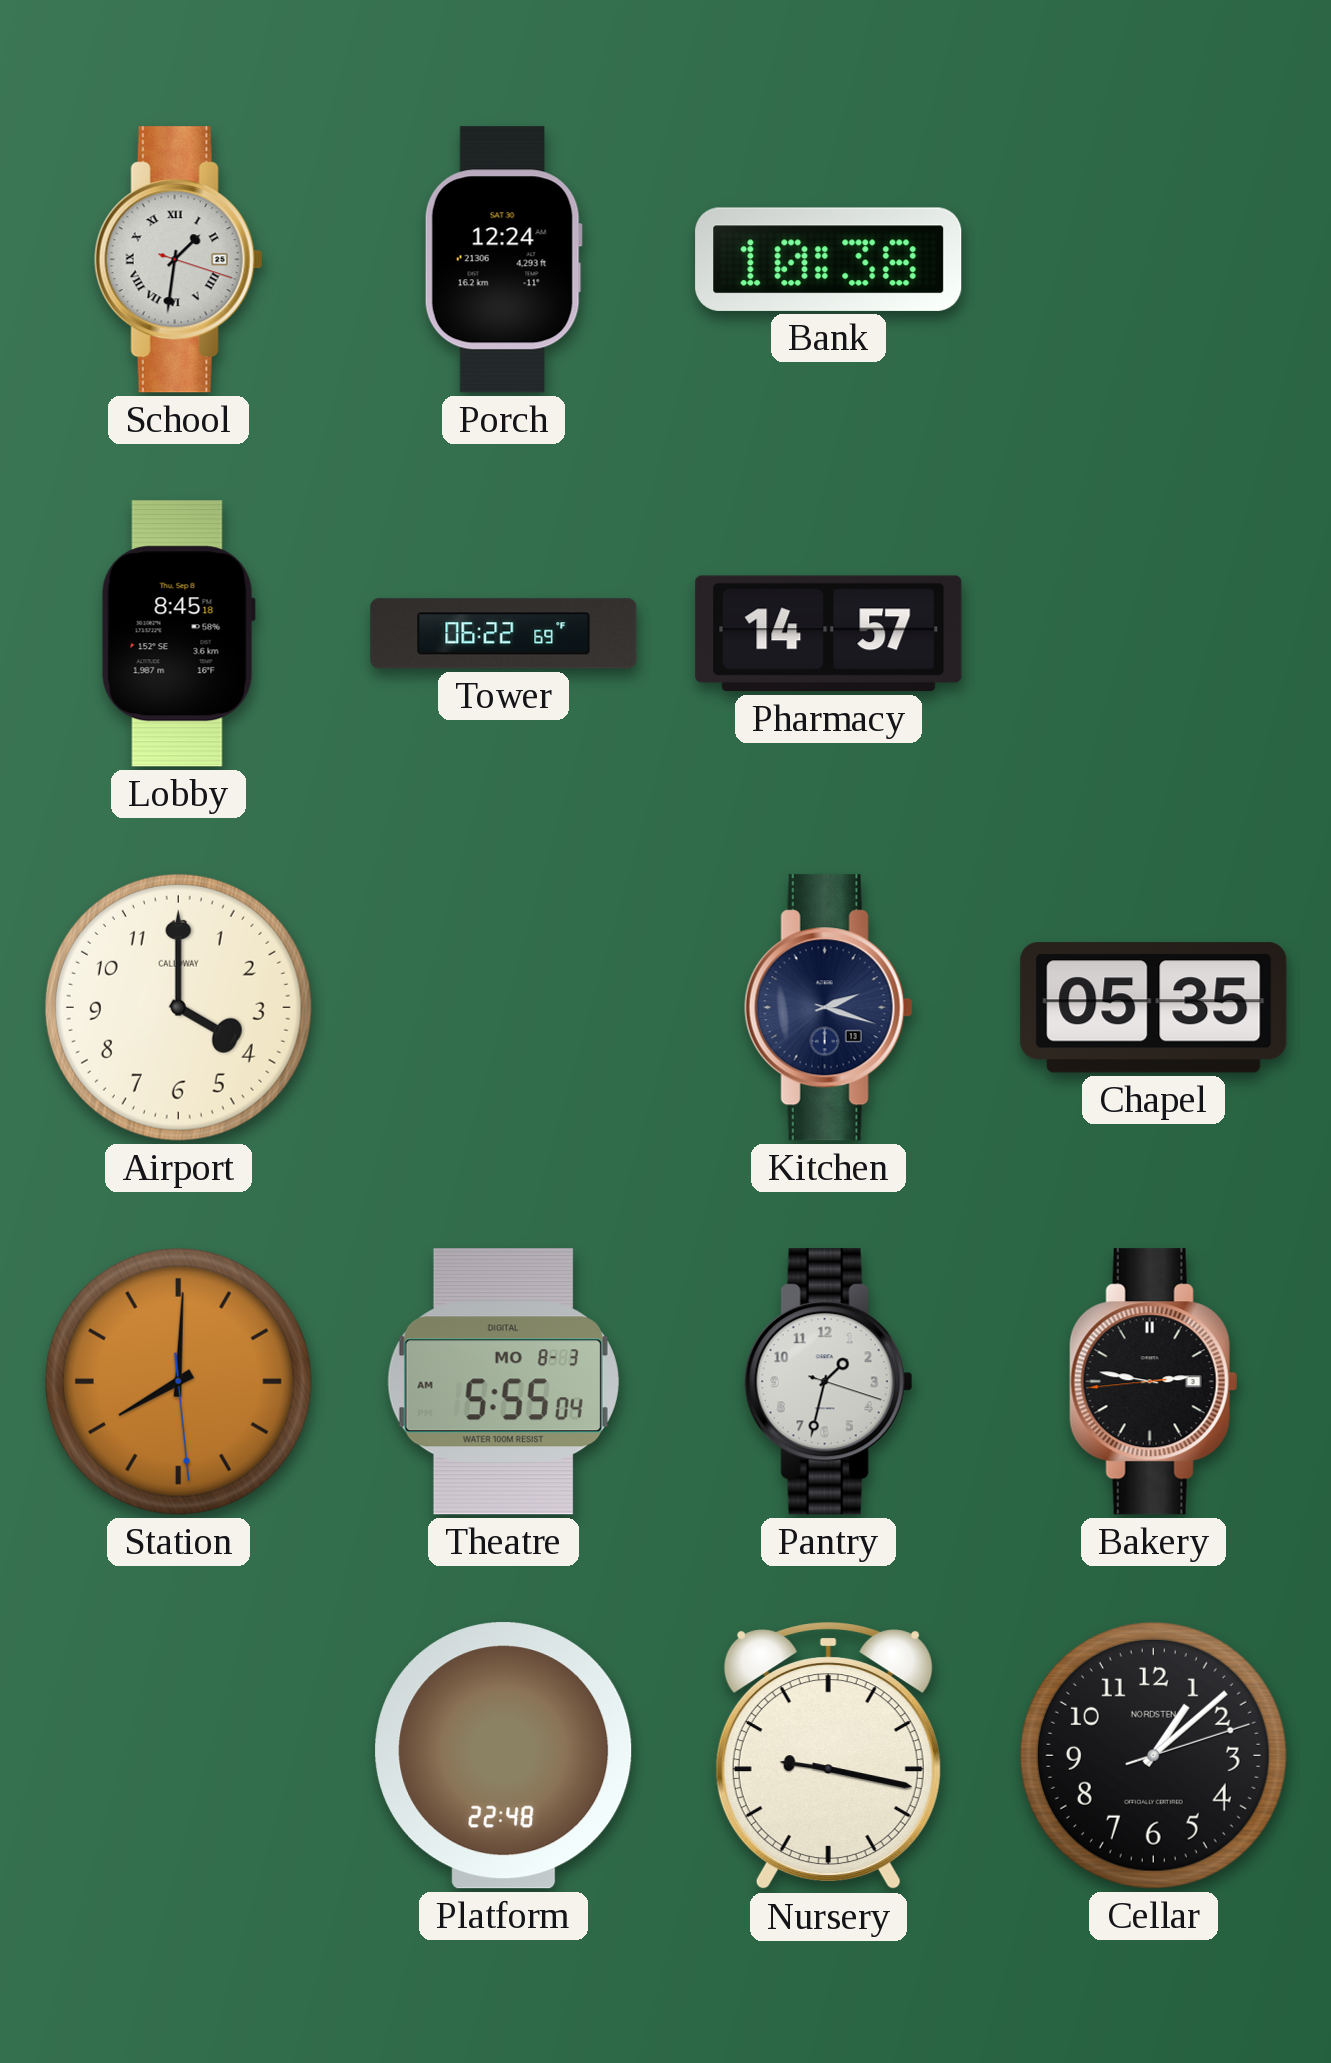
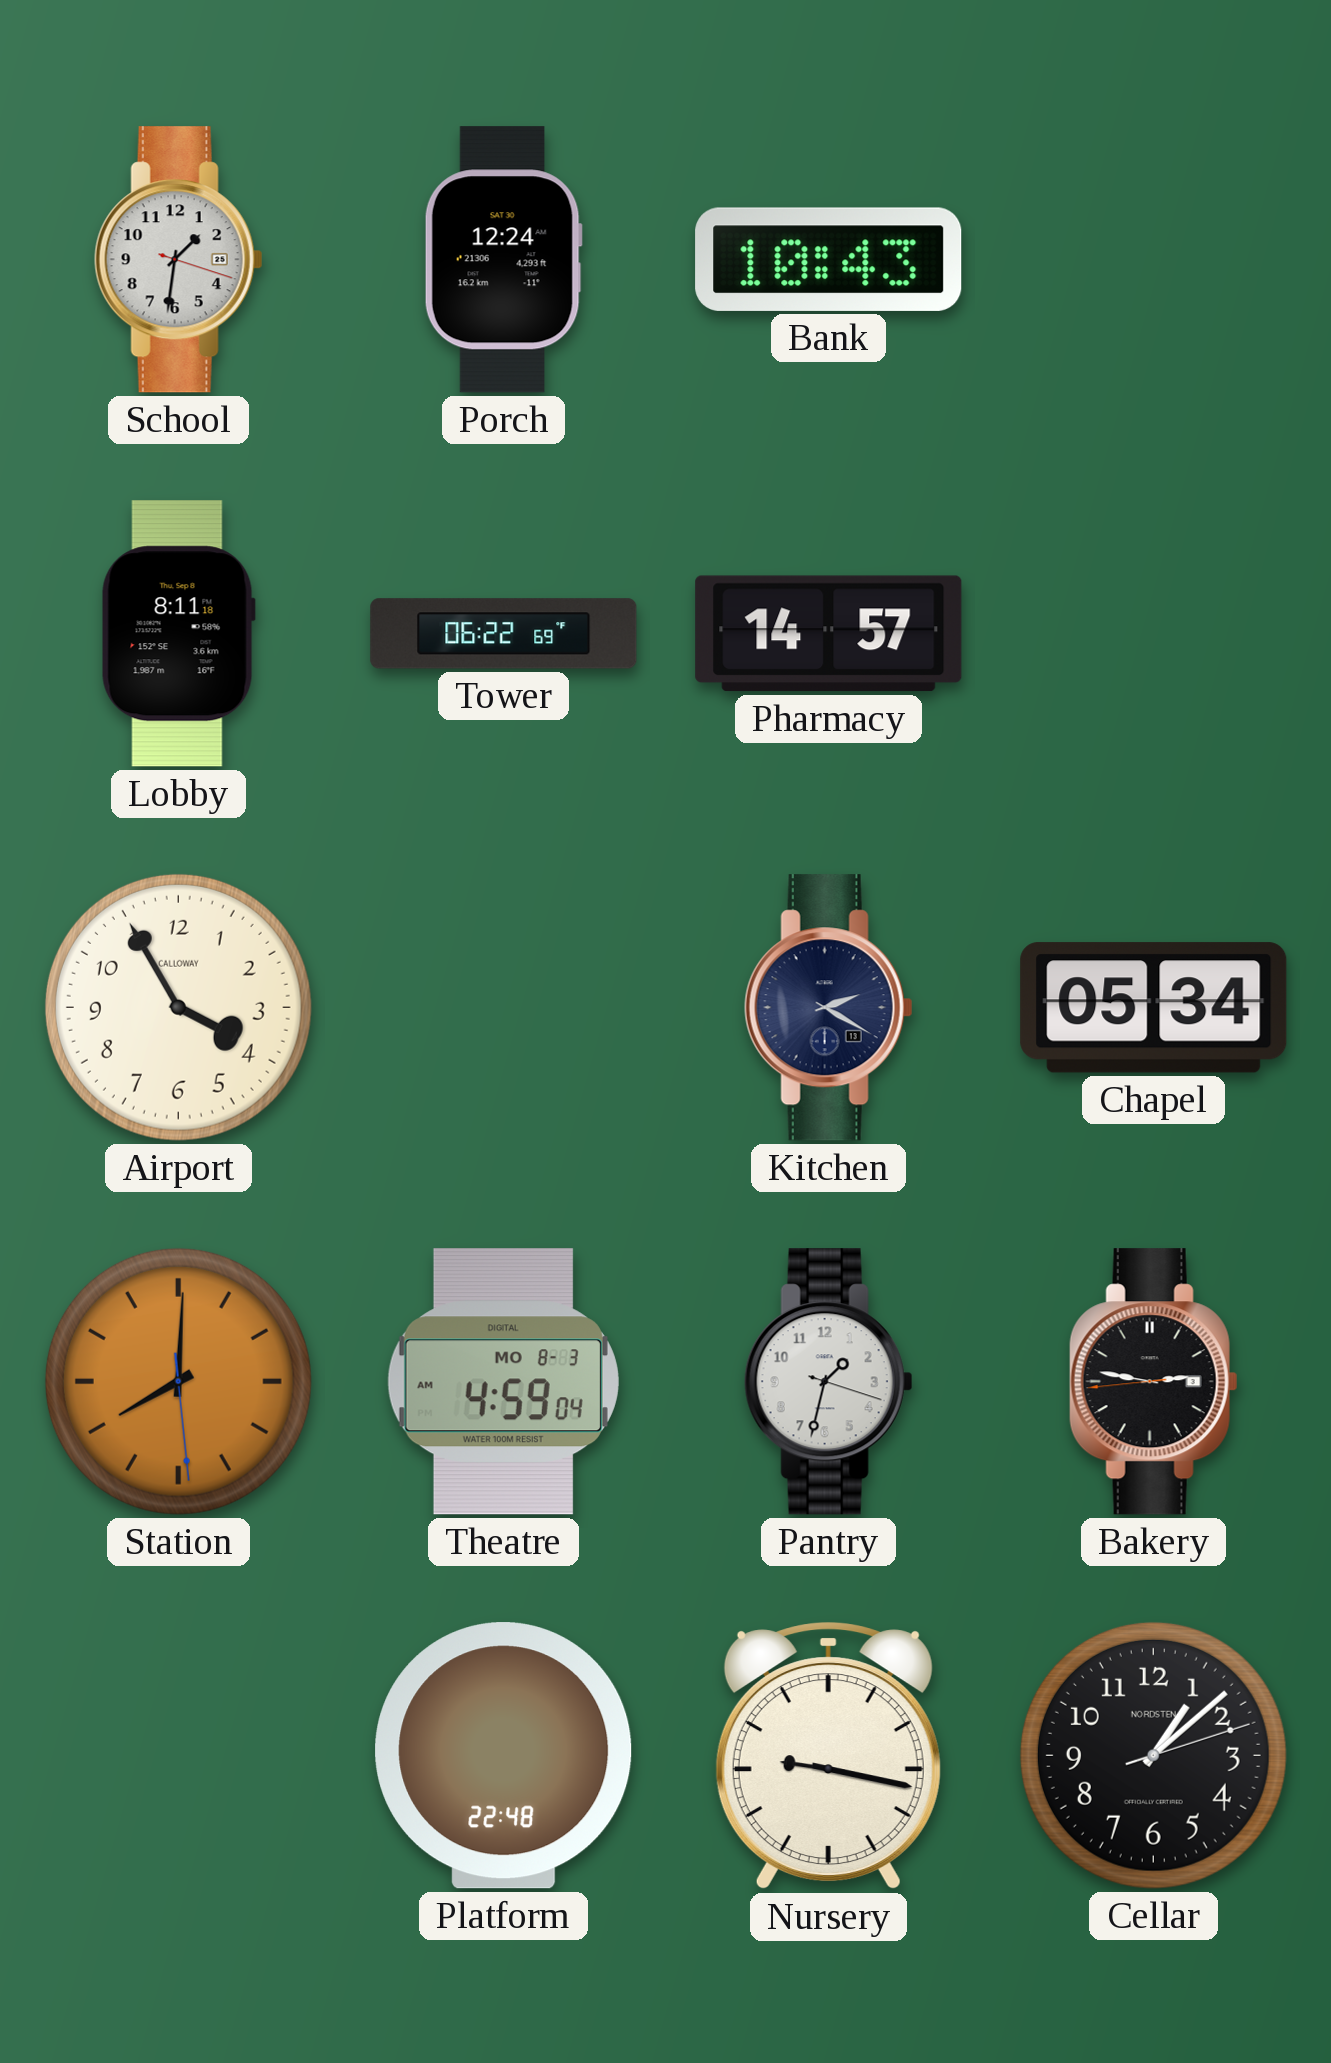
School numerals: Roman -> Arabic
Bank: 10:38 -> 10:43
Lobby: 8:45 -> 8:11
Airport: 4:00 -> 3:55
Kitchen: 2:18 -> 2:20
Chapel: 05:35 -> 05:34
Theatre: 5:55 -> 4:59
